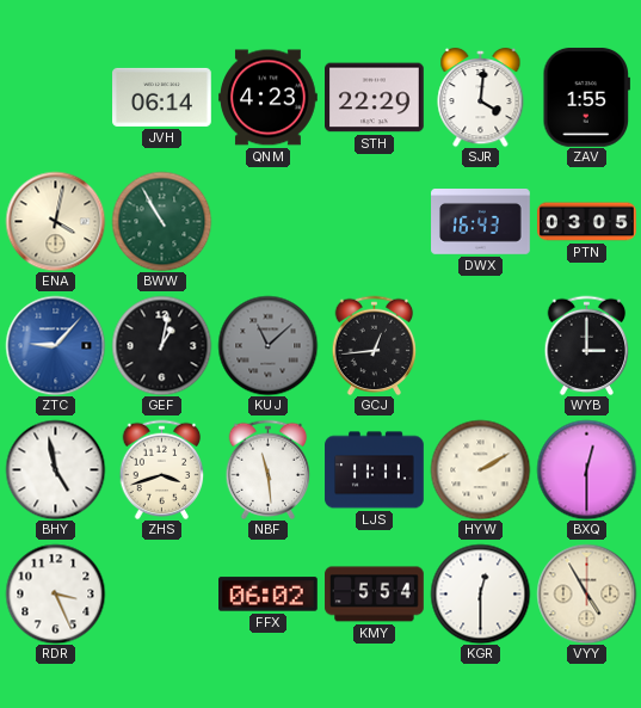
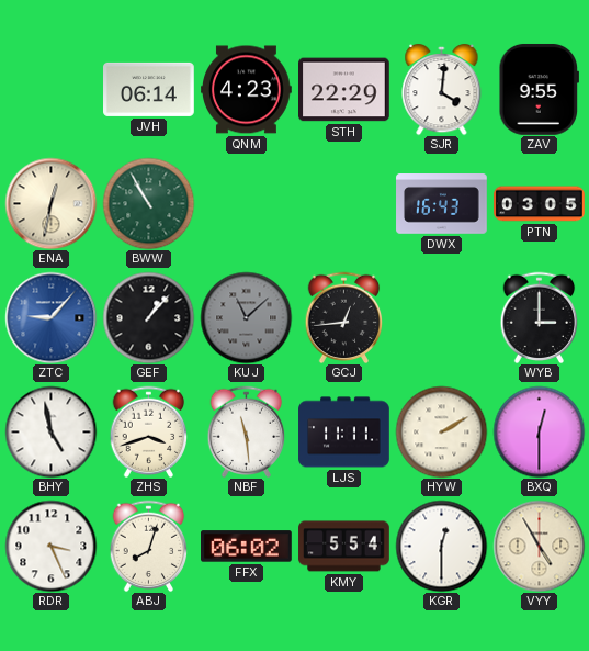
ZAV: 1:55 -> 9:55
ENA: 4:02 -> 12:32
GEF: 1:02 -> 1:07
ABJ: none -> 8:03
